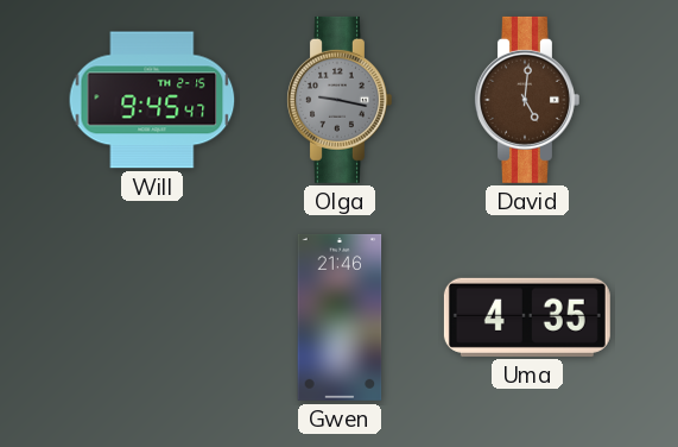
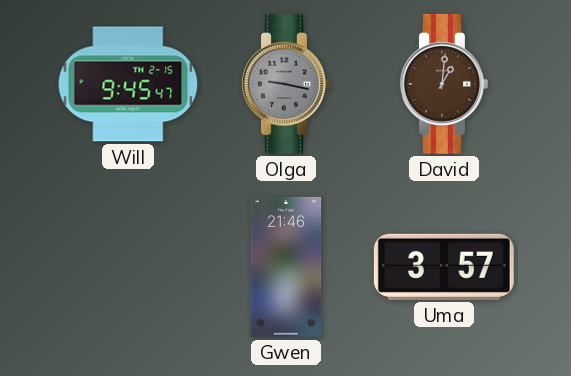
David: 5:01 -> 1:01
Uma: 4:35 -> 3:57
